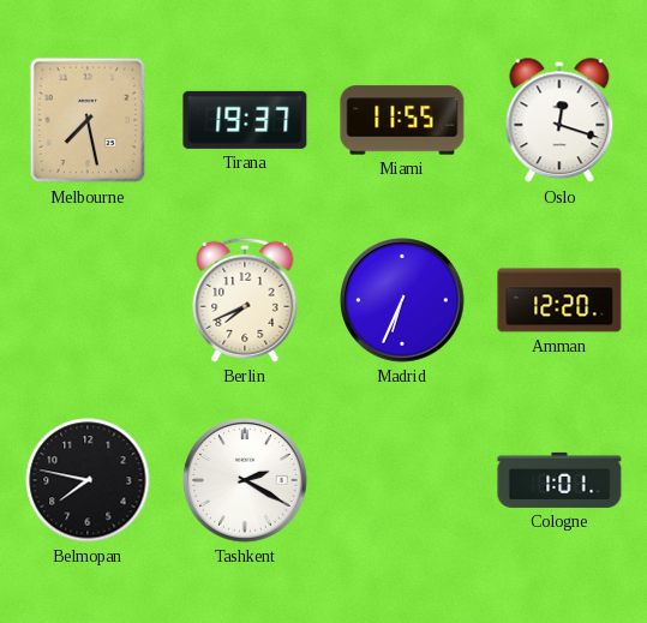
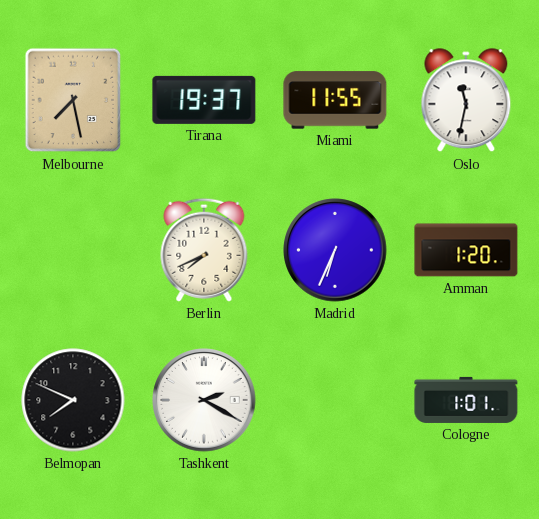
Oslo: 12:18 -> 11:32
Amman: 12:20 -> 1:20
Belmopan: 7:47 -> 7:49
